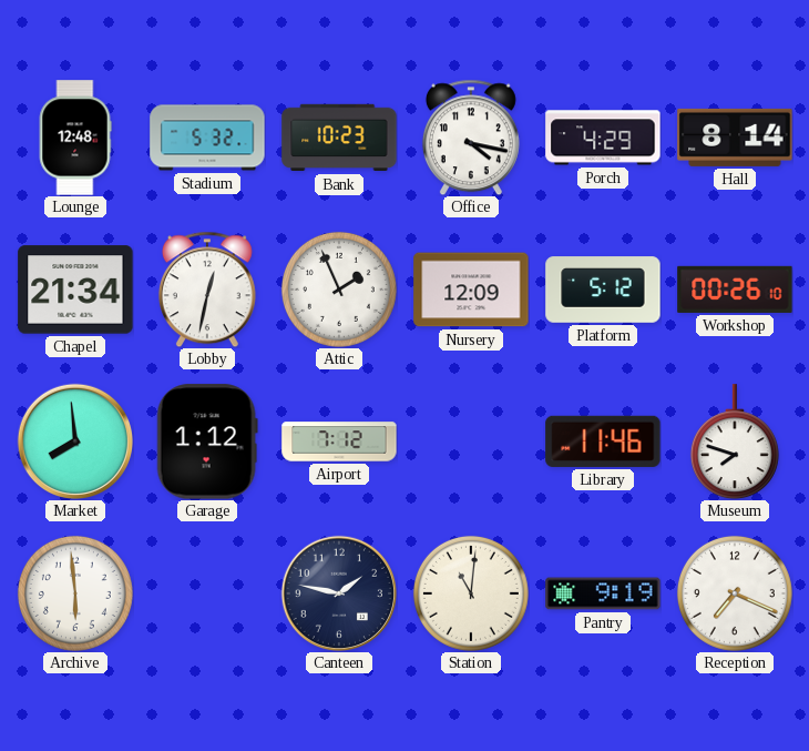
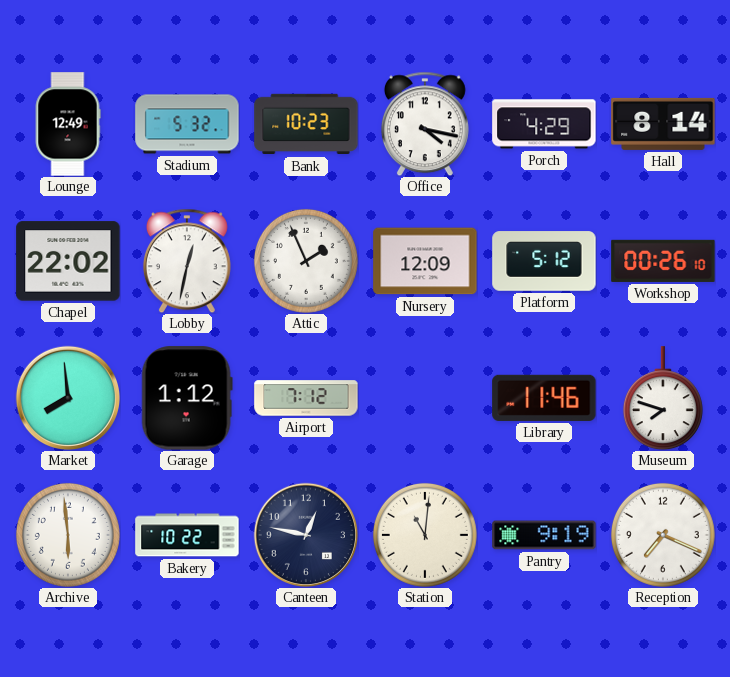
Lounge: 12:48 -> 12:49
Chapel: 21:34 -> 22:02
Bakery: none -> 10:22
Canteen: 1:47 -> 12:47
